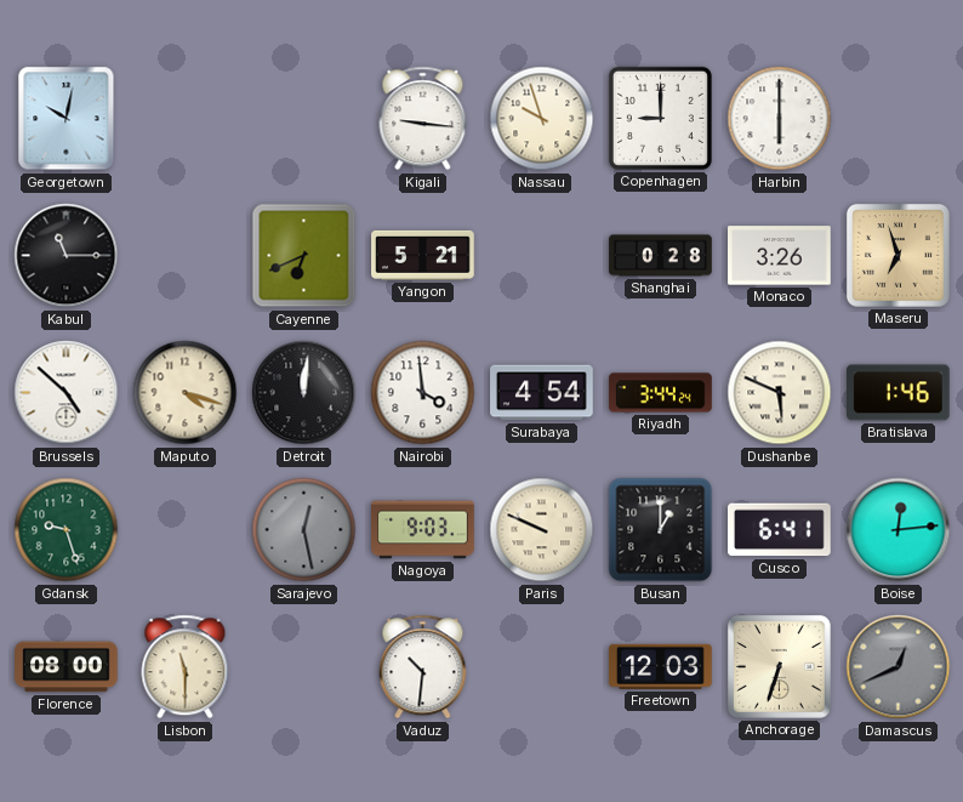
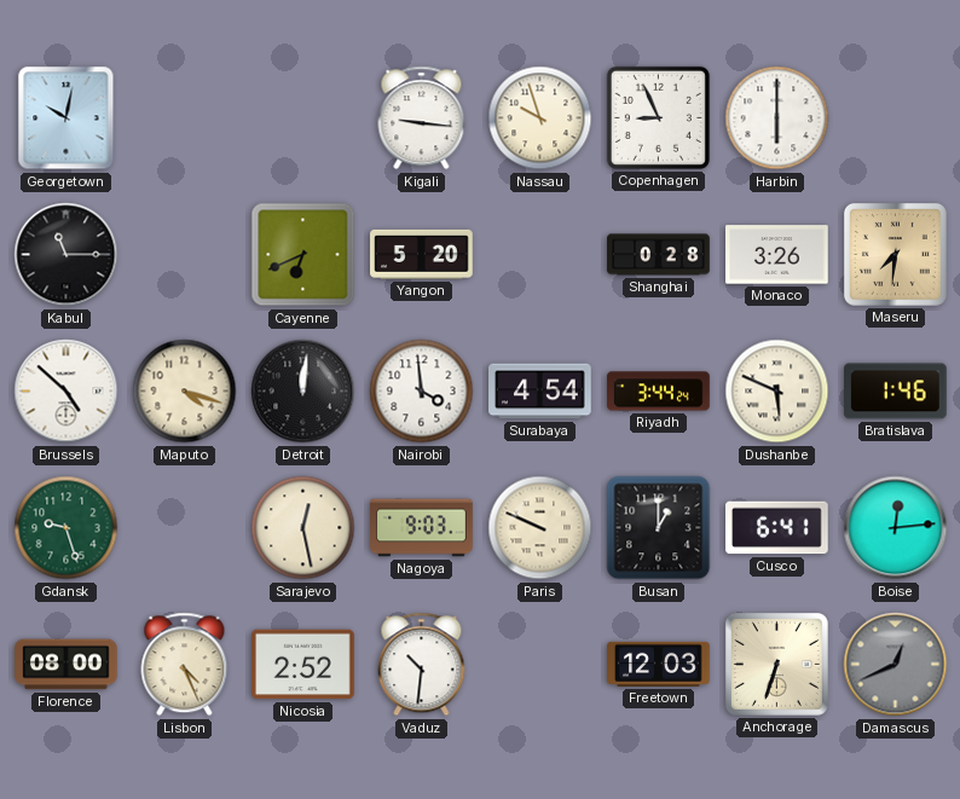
Copenhagen: 9:00 -> 8:56
Yangon: 5:21 -> 5:20
Maseru: 6:57 -> 7:31
Sarajevo dial: grey -> cream
Lisbon: 11:30 -> 4:26
Nicosia: none -> 2:52
